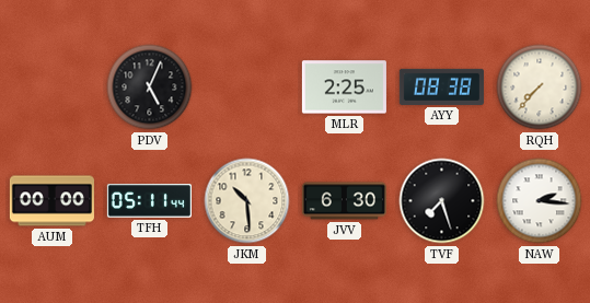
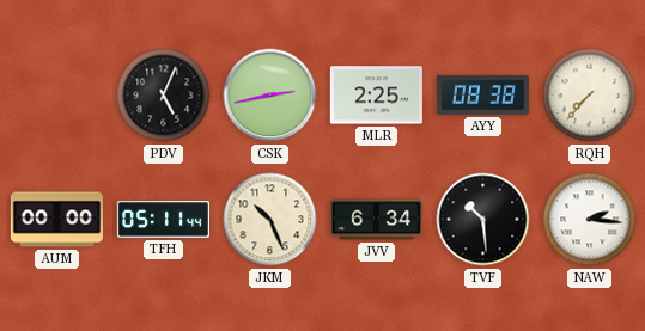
CSK: none -> 2:43
JKM: 10:29 -> 10:26
JVV: 6:30 -> 6:34
TVF: 7:27 -> 10:29
